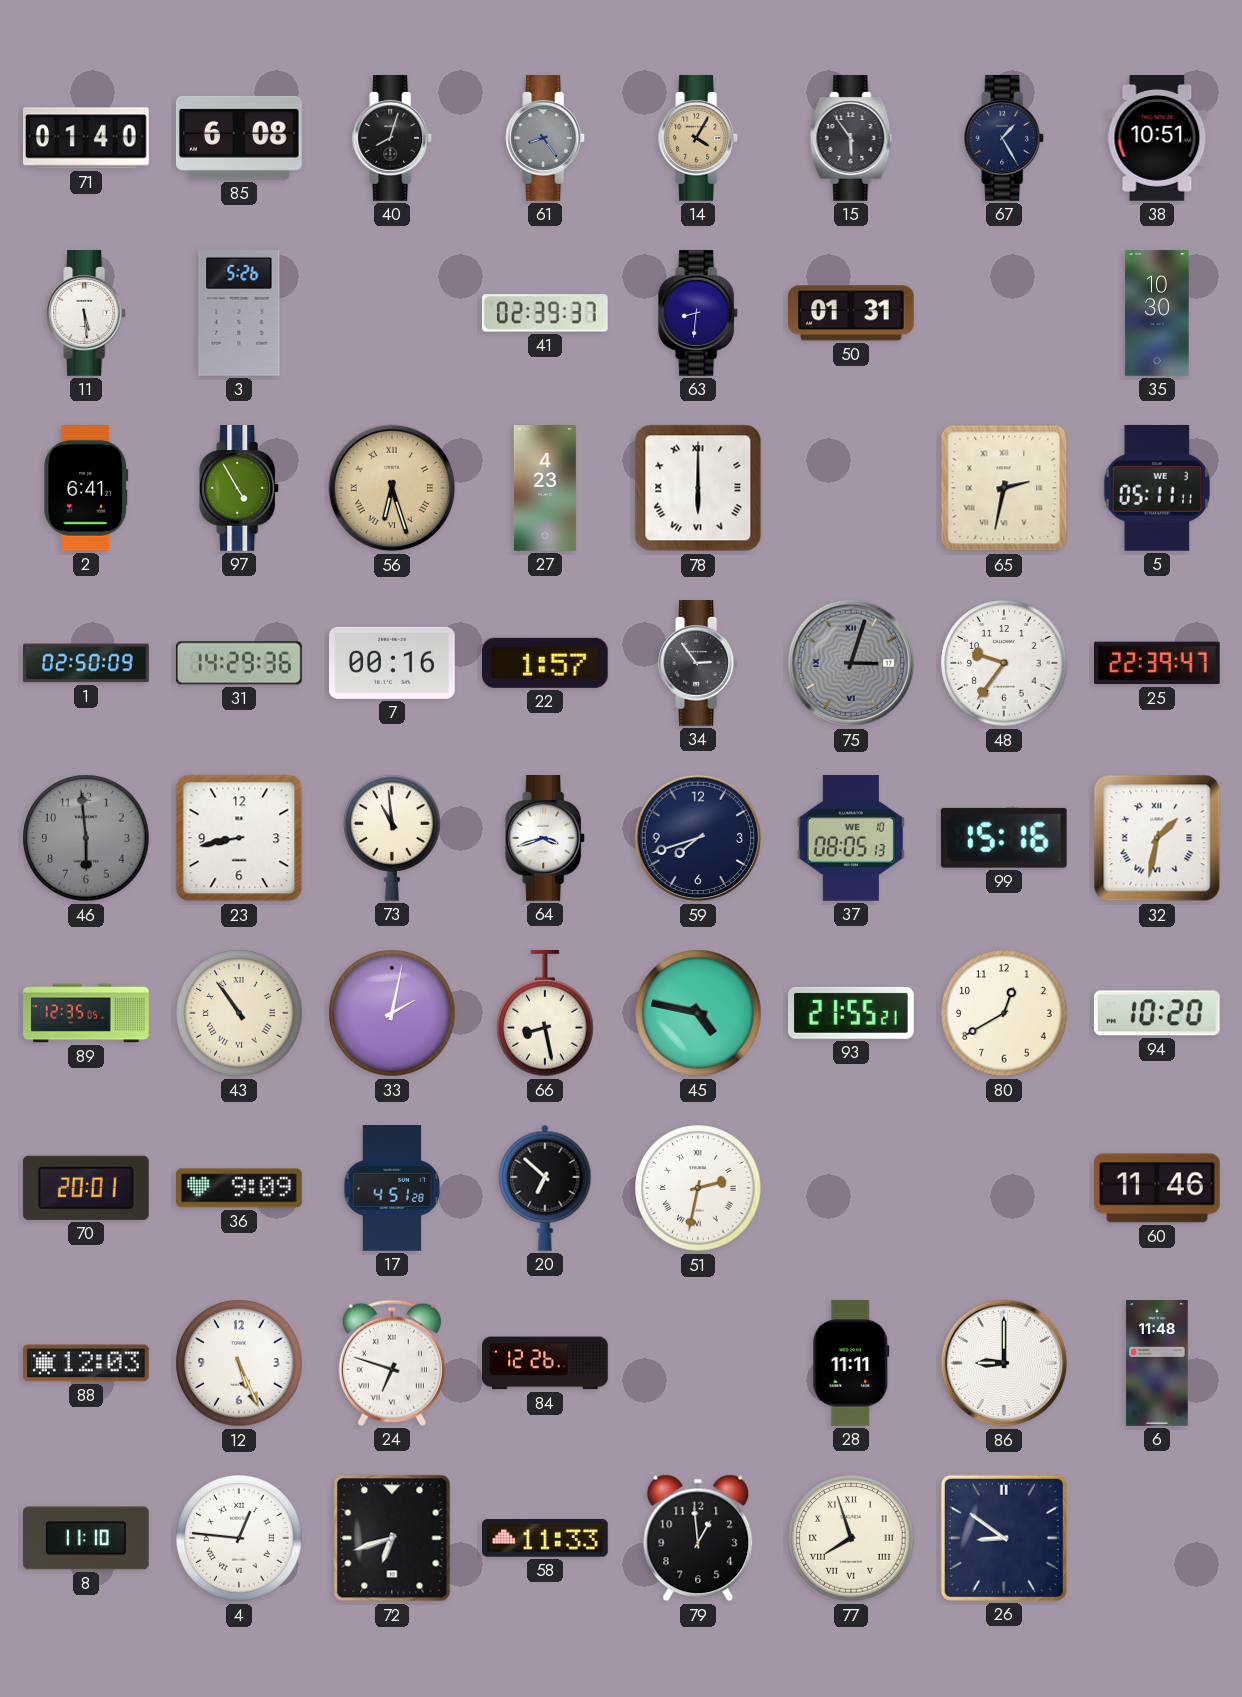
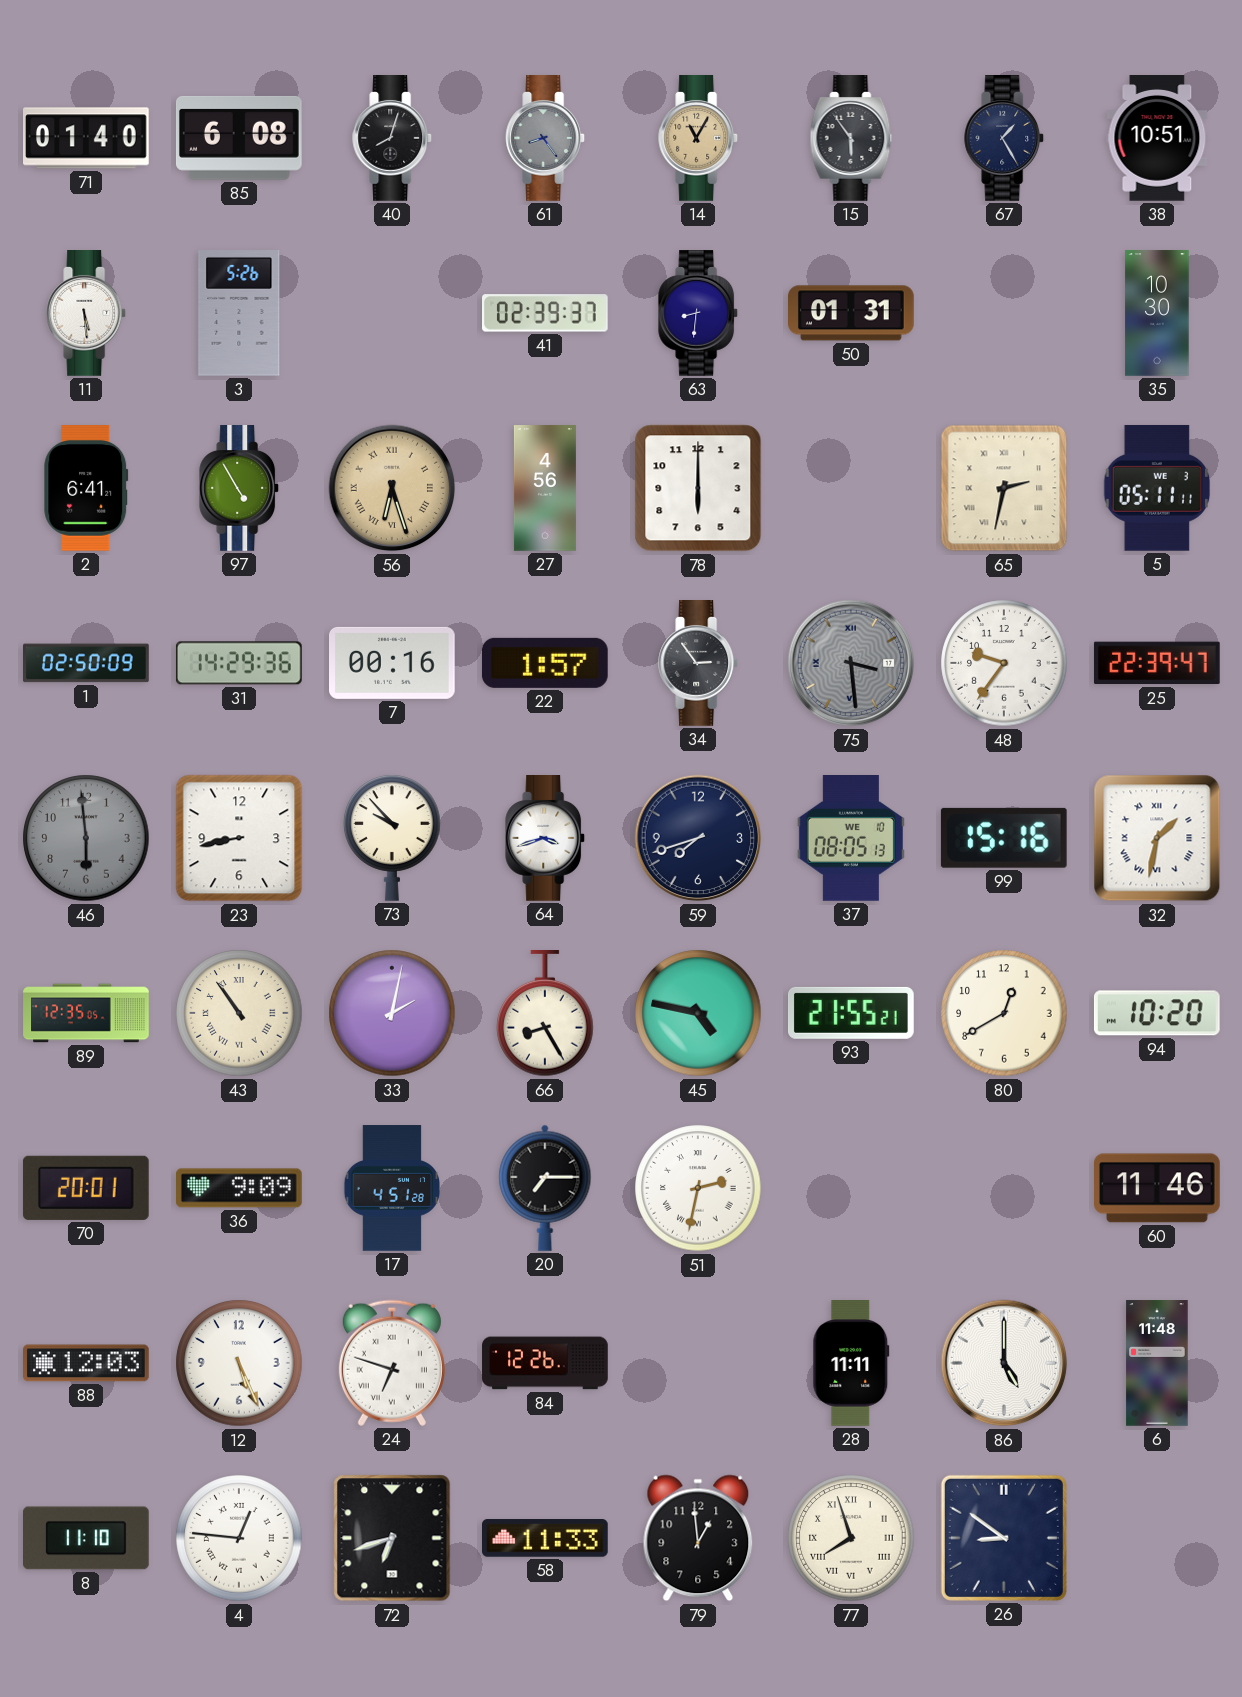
14: 4:05 -> 11:05
27: 4:23 -> 4:56
78 numerals: Roman -> Arabic
75: 3:03 -> 3:29
73: 10:59 -> 9:53
66: 8:28 -> 8:25
20: 6:52 -> 7:15
86: 9:00 -> 5:00
